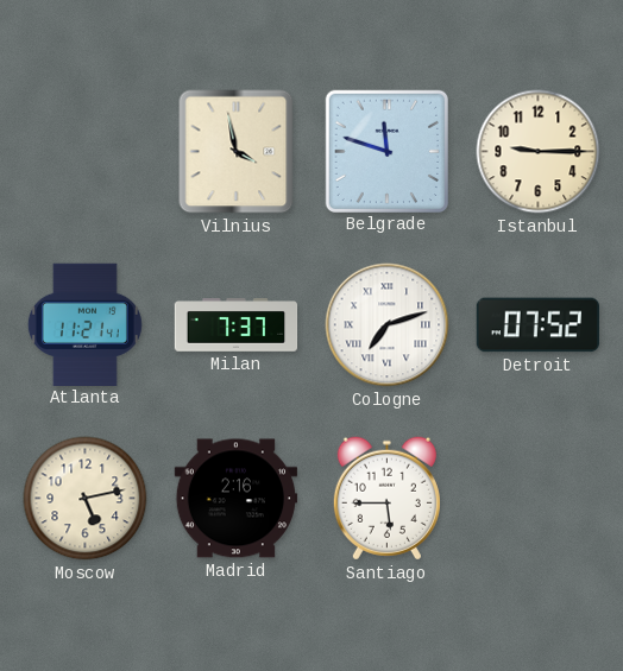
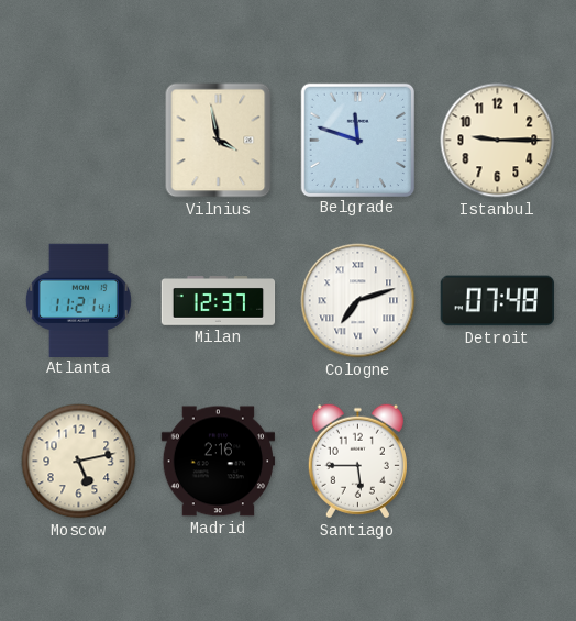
Milan: 7:37 -> 12:37
Detroit: 07:52 -> 07:48
